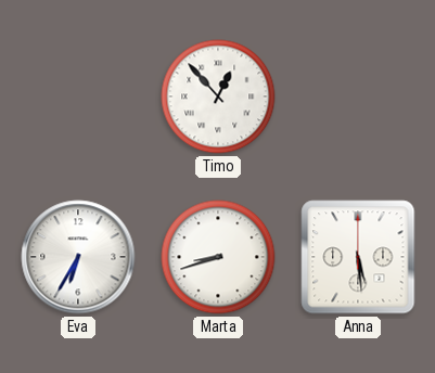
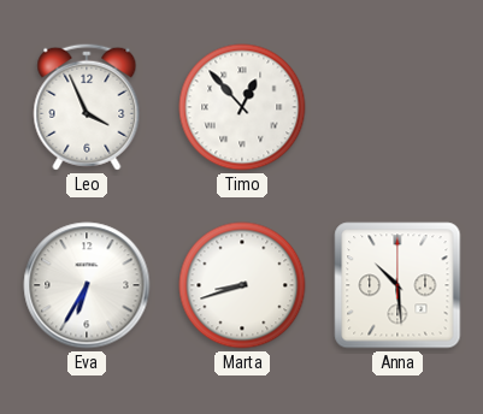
Leo: none -> 3:56
Anna: 5:29 -> 10:29
